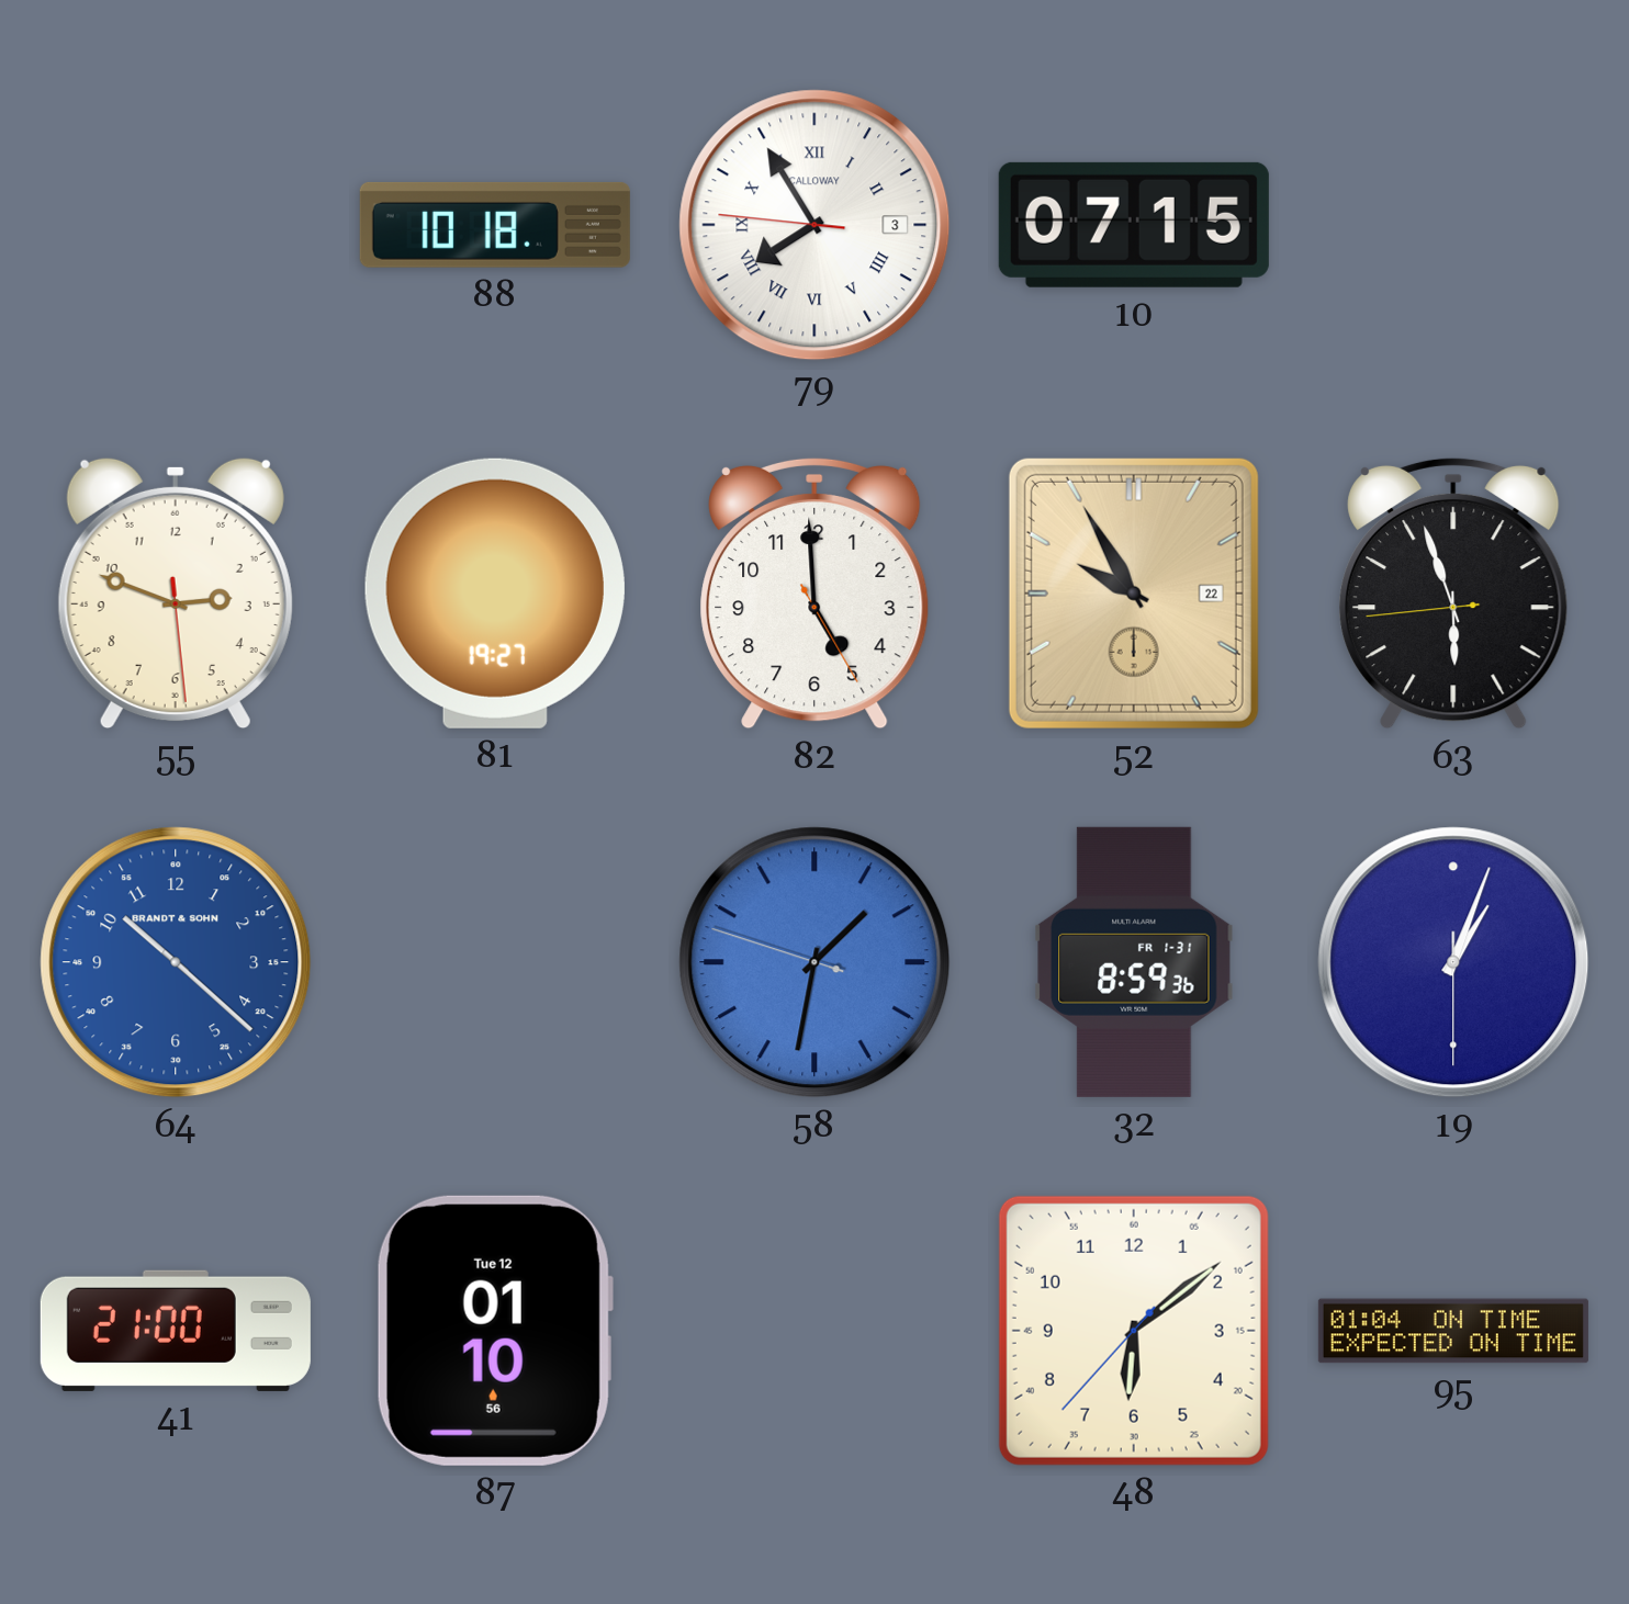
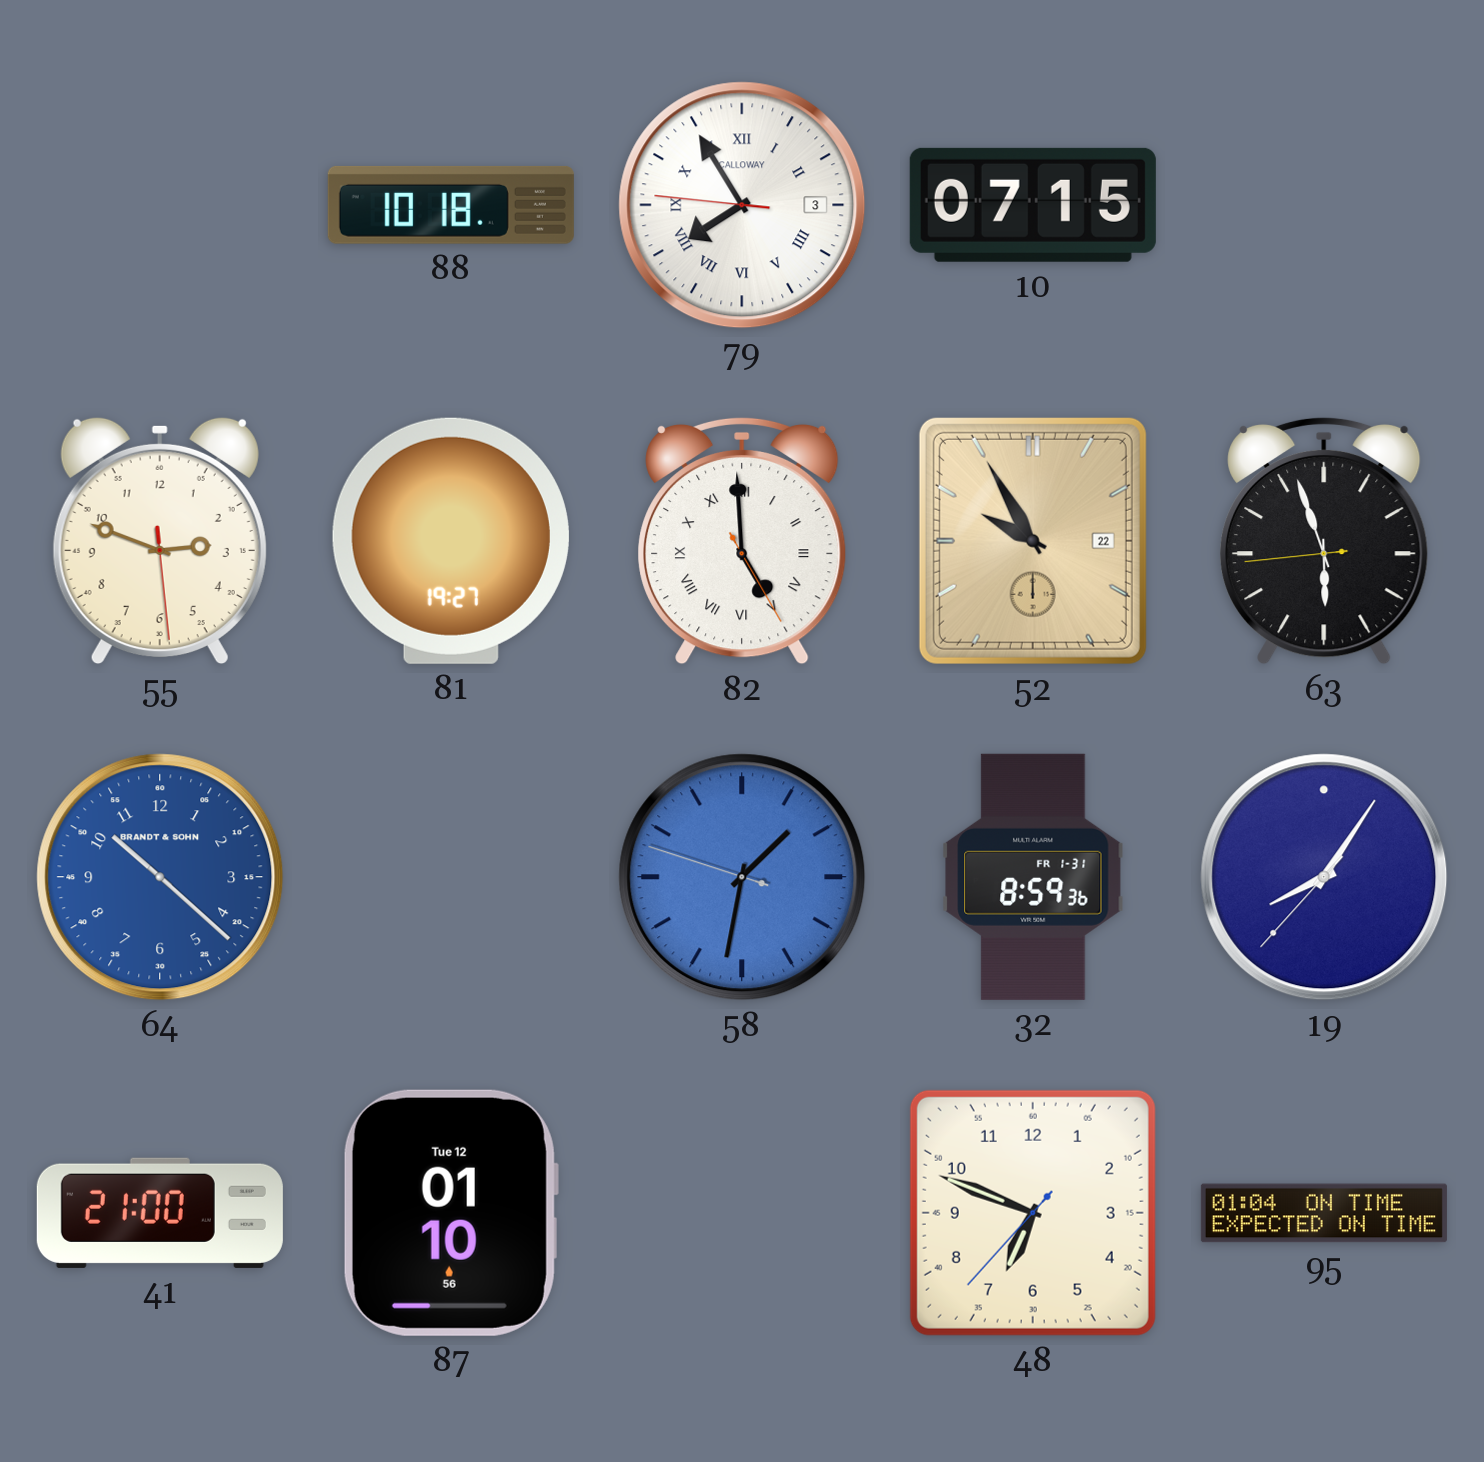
82 numerals: Arabic -> Roman
19: 1:03 -> 8:05
48: 6:08 -> 6:48
